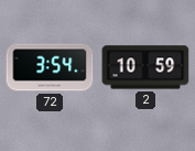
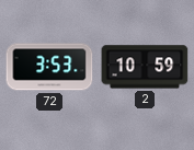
72: 3:54 -> 3:53
